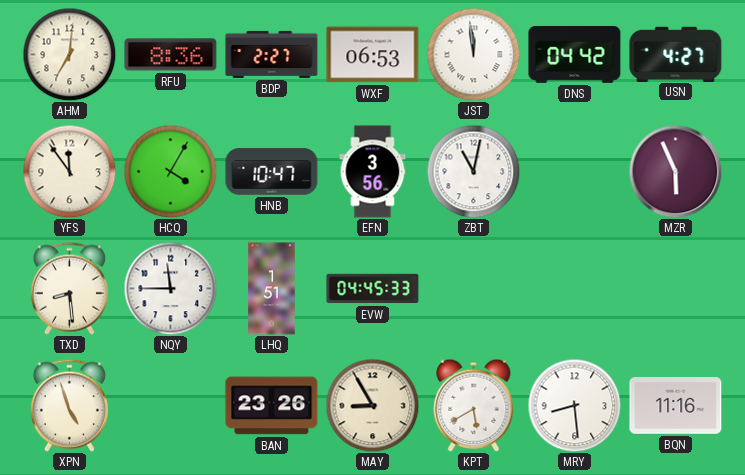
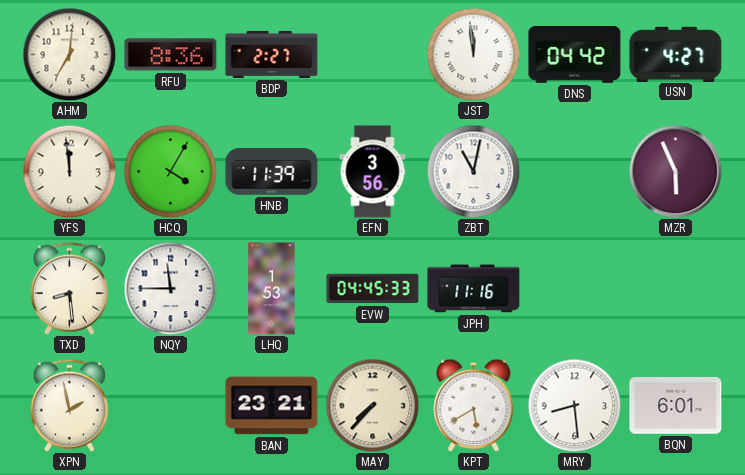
WXF: 06:53 -> none
YFS: 11:54 -> 11:59
HNB: 10:47 -> 11:39
LHQ: 1:51 -> 1:53
JPH: none -> 11:16
XPN: 4:57 -> 1:58
BAN: 23:26 -> 23:21
MAY: 8:55 -> 7:37
BQN: 11:16 -> 6:01
